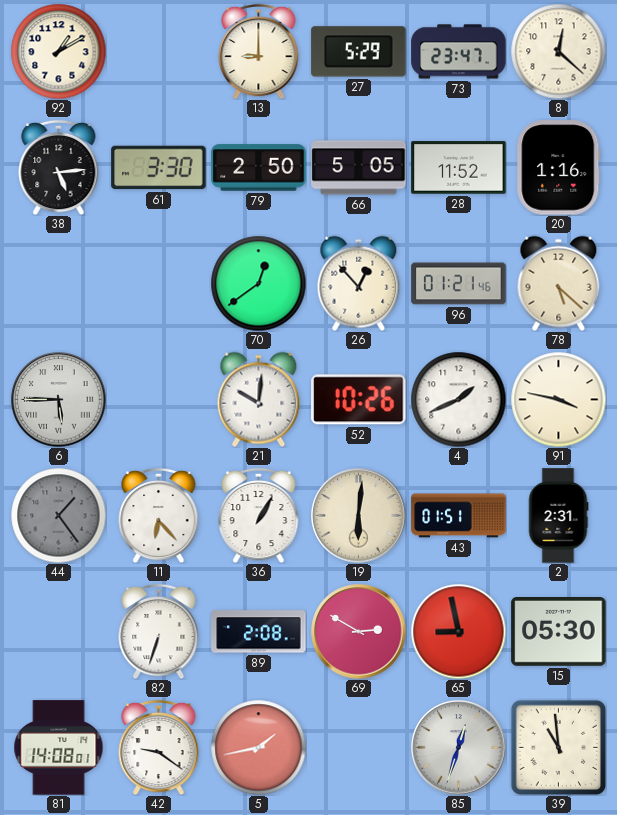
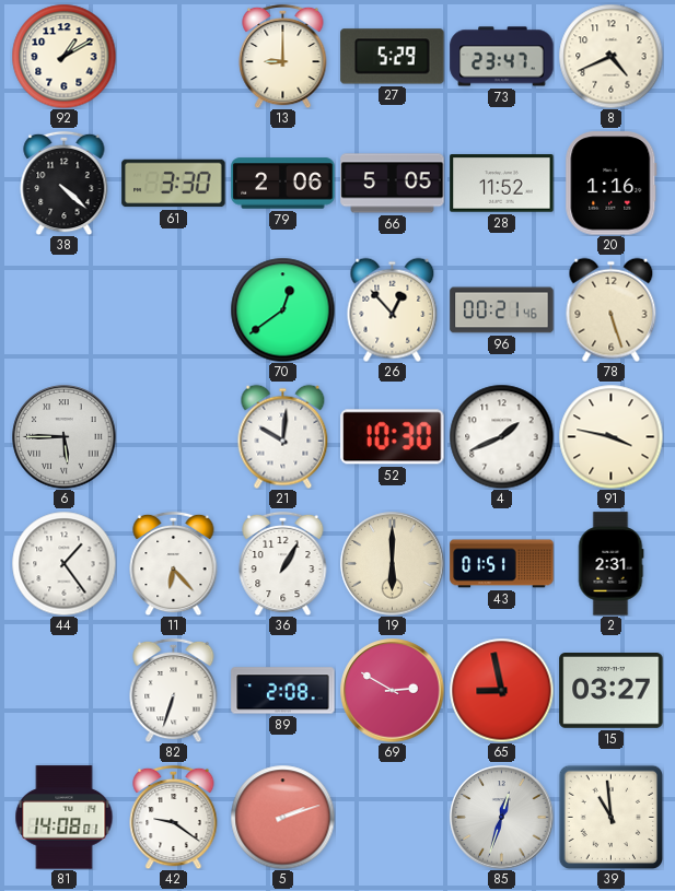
8: 12:22 -> 4:41
38: 5:14 -> 4:22
79: 2:50 -> 2:06
96: 01:21 -> 00:21
78: 5:22 -> 5:27
52: 10:26 -> 10:30
44 dial: grey -> white
19: 6:01 -> 6:00
15: 05:30 -> 03:27
5: 1:43 -> 2:12
